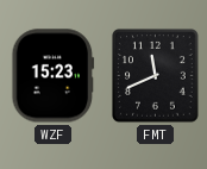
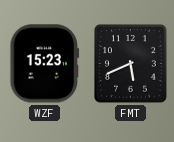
FMT: 11:41 -> 5:41
